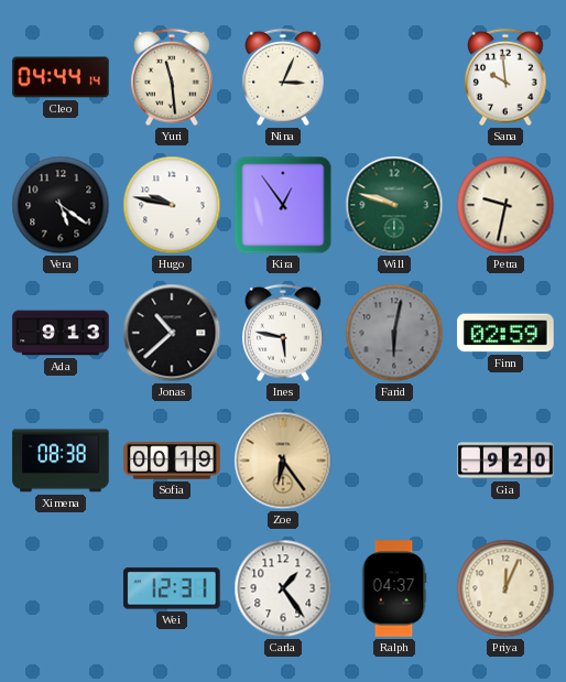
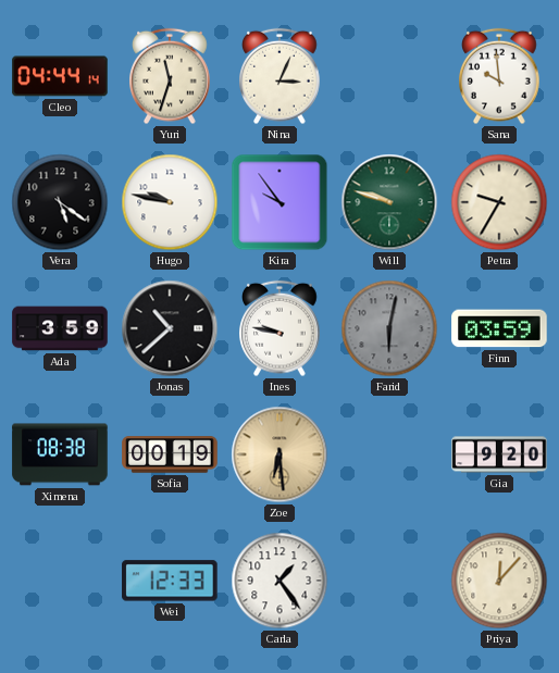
Yuri: 11:29 -> 11:33
Kira: 12:54 -> 9:54
Petra: 9:32 -> 9:35
Ada: 9:13 -> 3:59
Ines: 5:47 -> 9:47
Finn: 02:59 -> 03:59
Zoe: 6:24 -> 6:29
Wei: 12:31 -> 12:33
Ralph: 04:37 -> none
Priya: 12:04 -> 12:07
